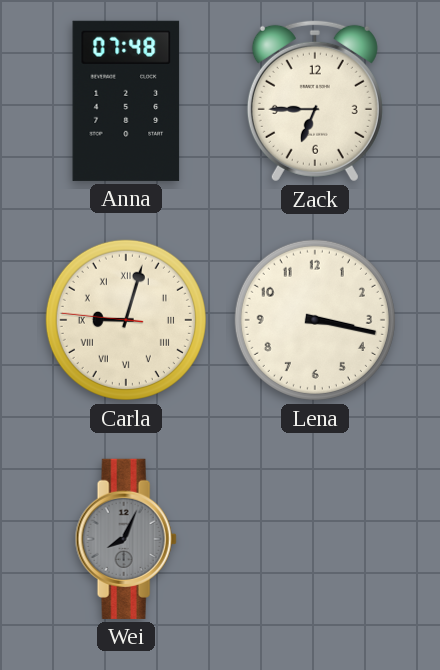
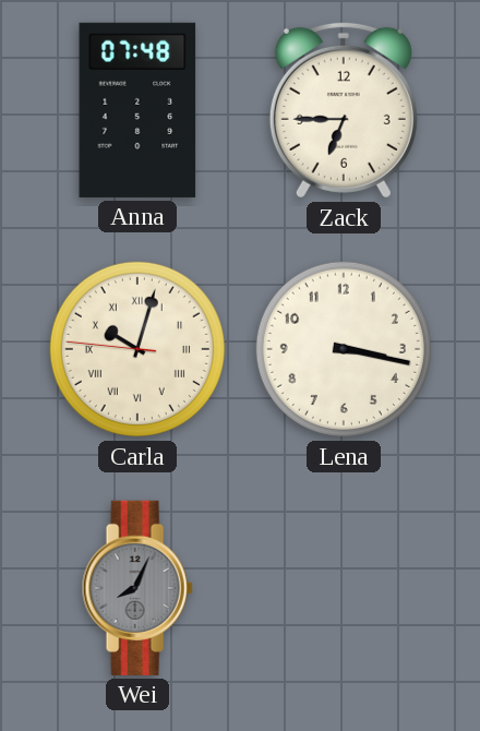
Carla: 9:02 -> 10:02
